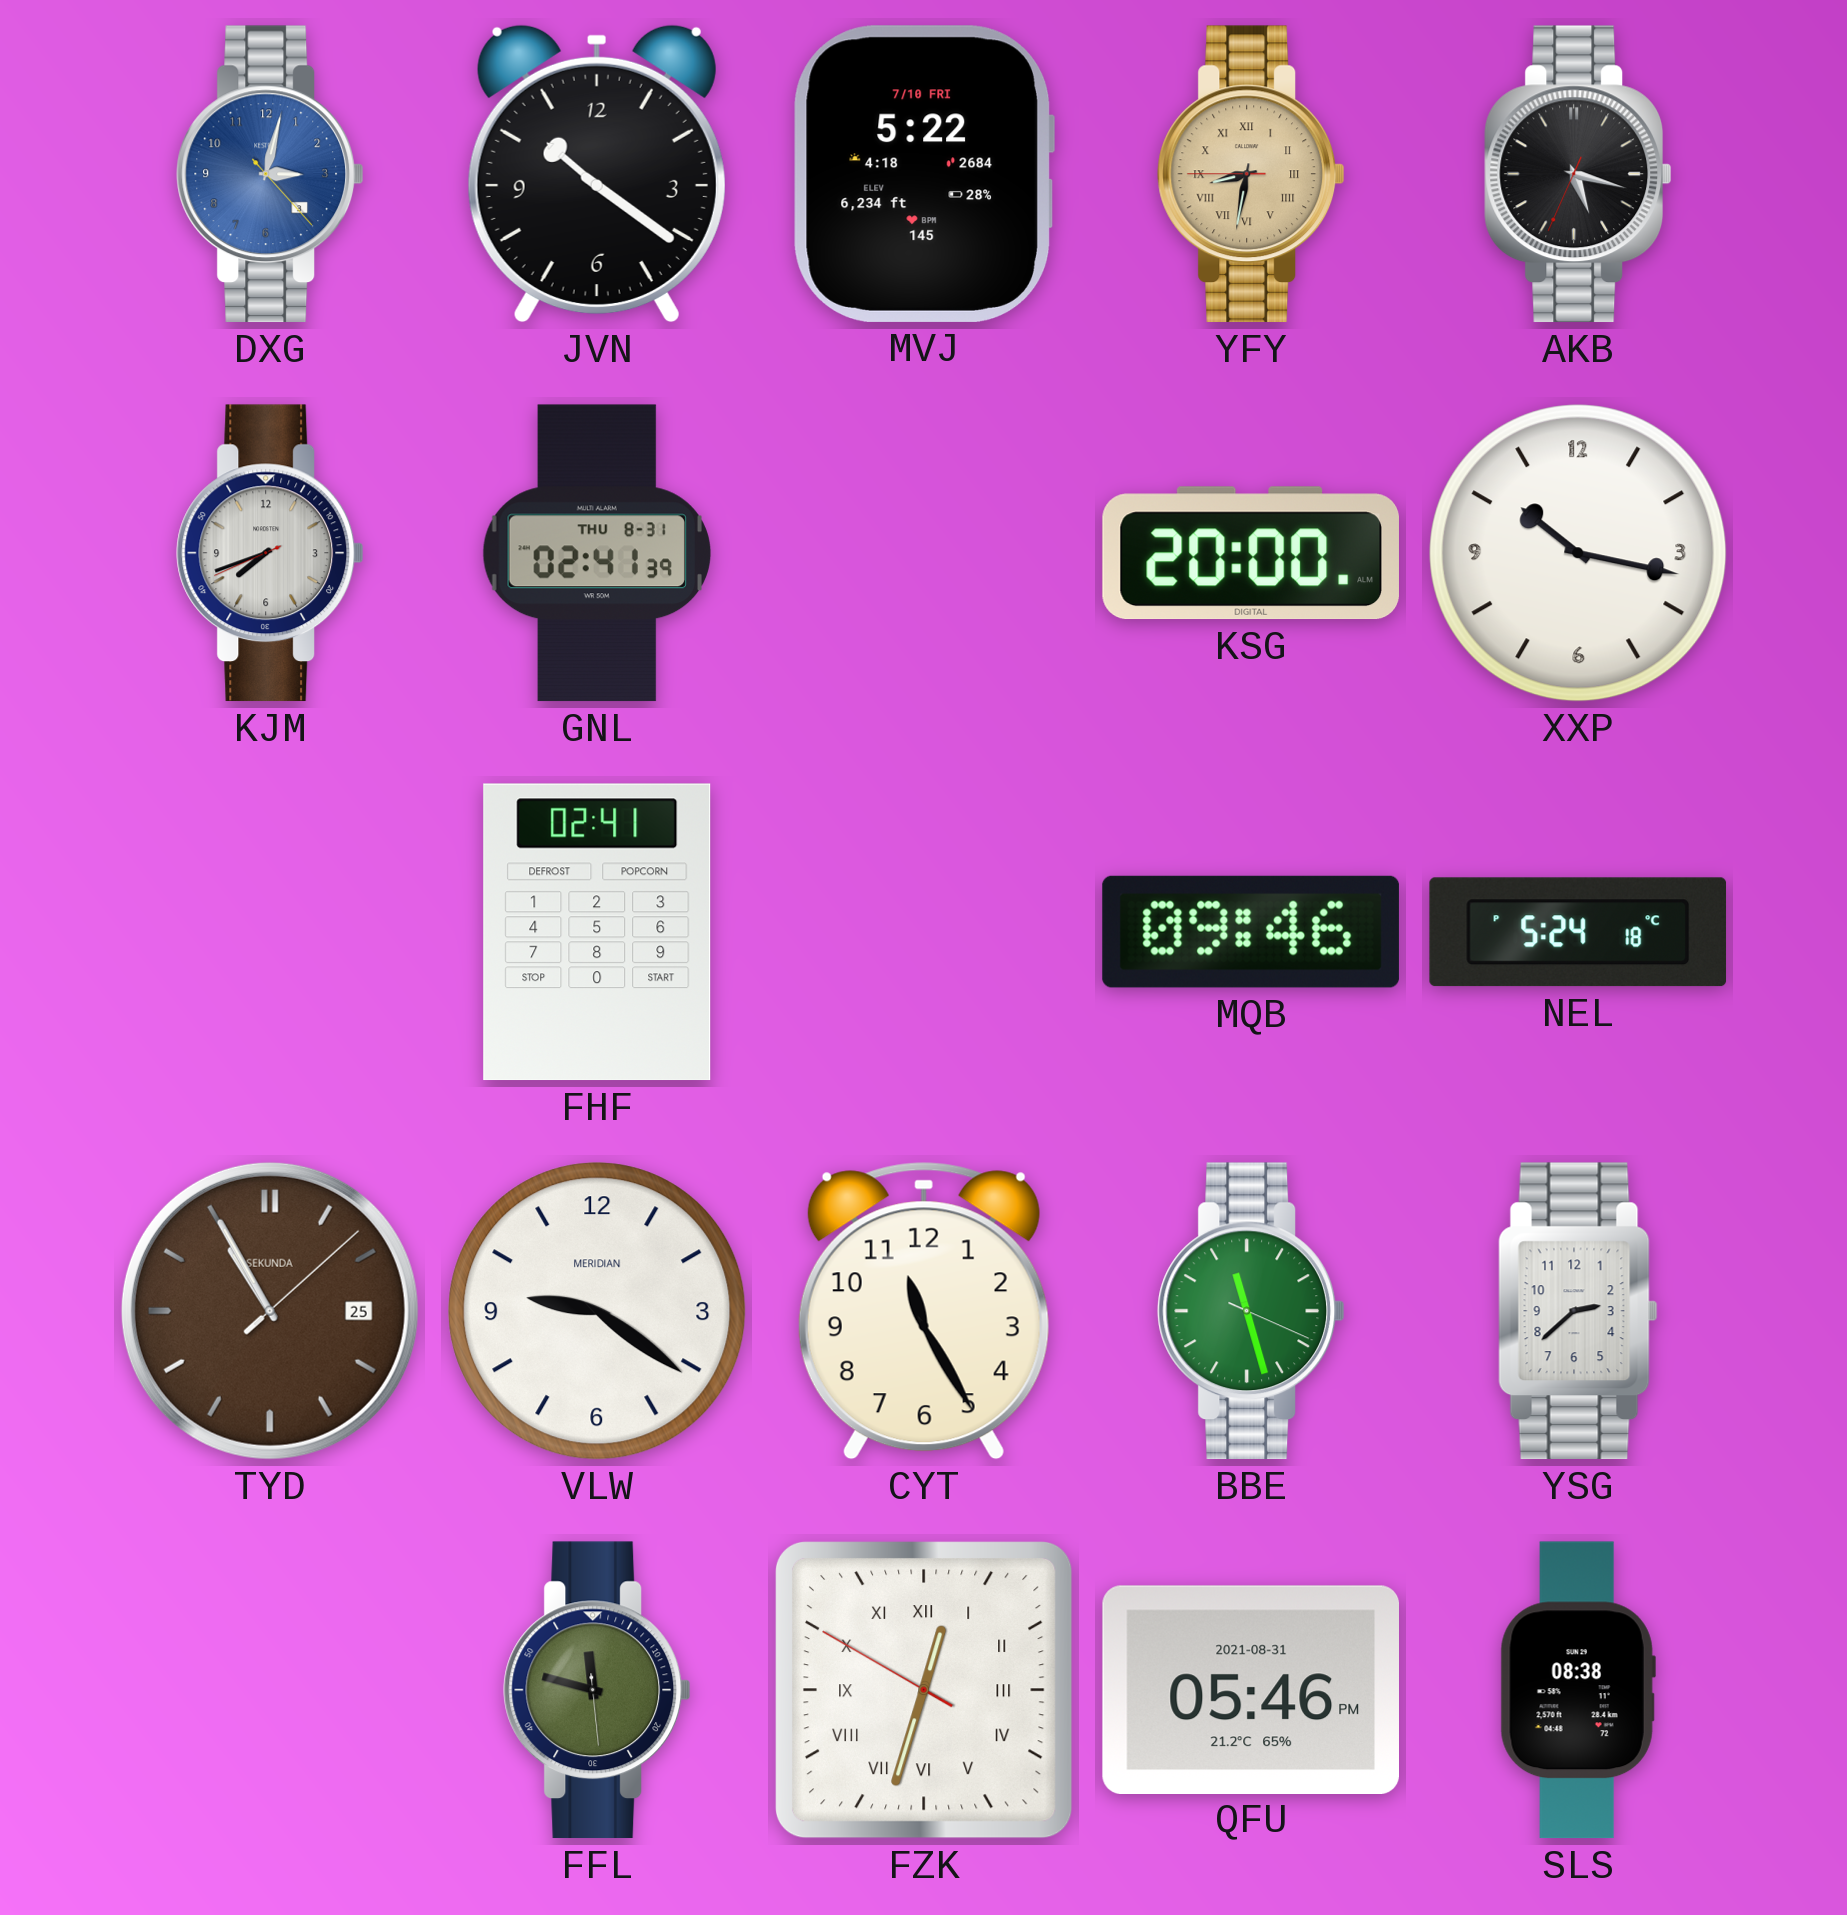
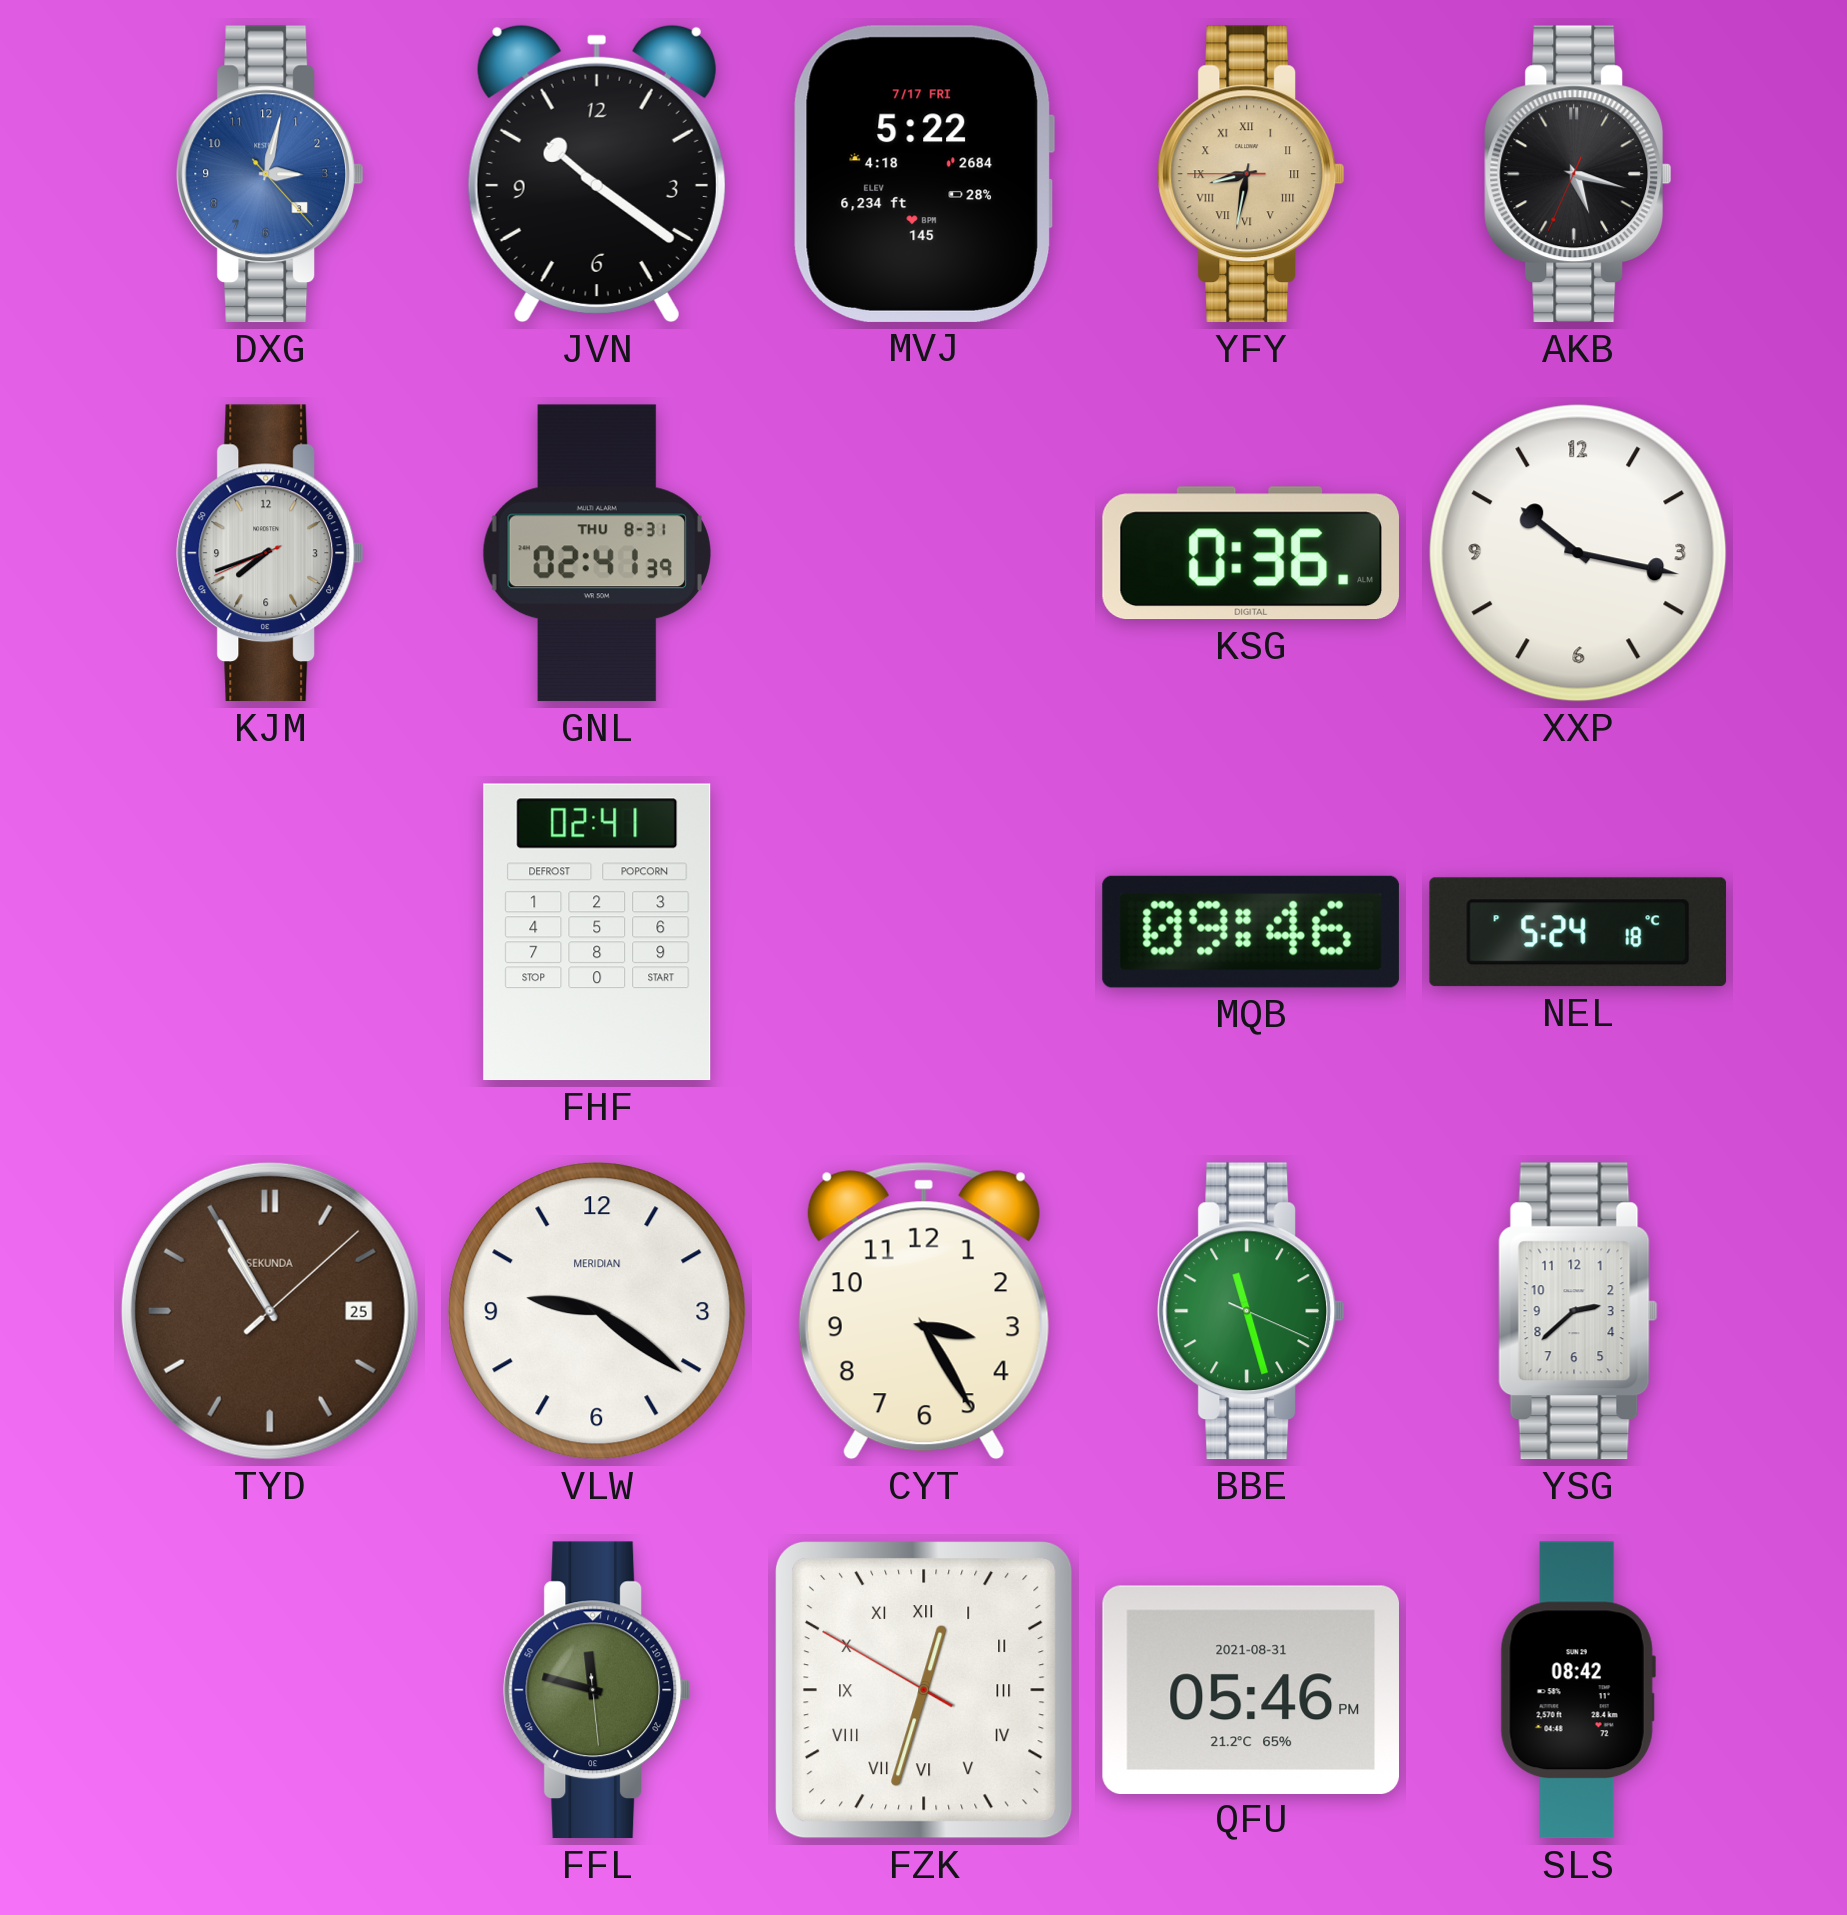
MVJ date: 7/10 FRI -> 7/17 FRI
KSG: 20:00 -> 0:36
CYT: 11:25 -> 3:25
SLS: 08:38 -> 08:42
